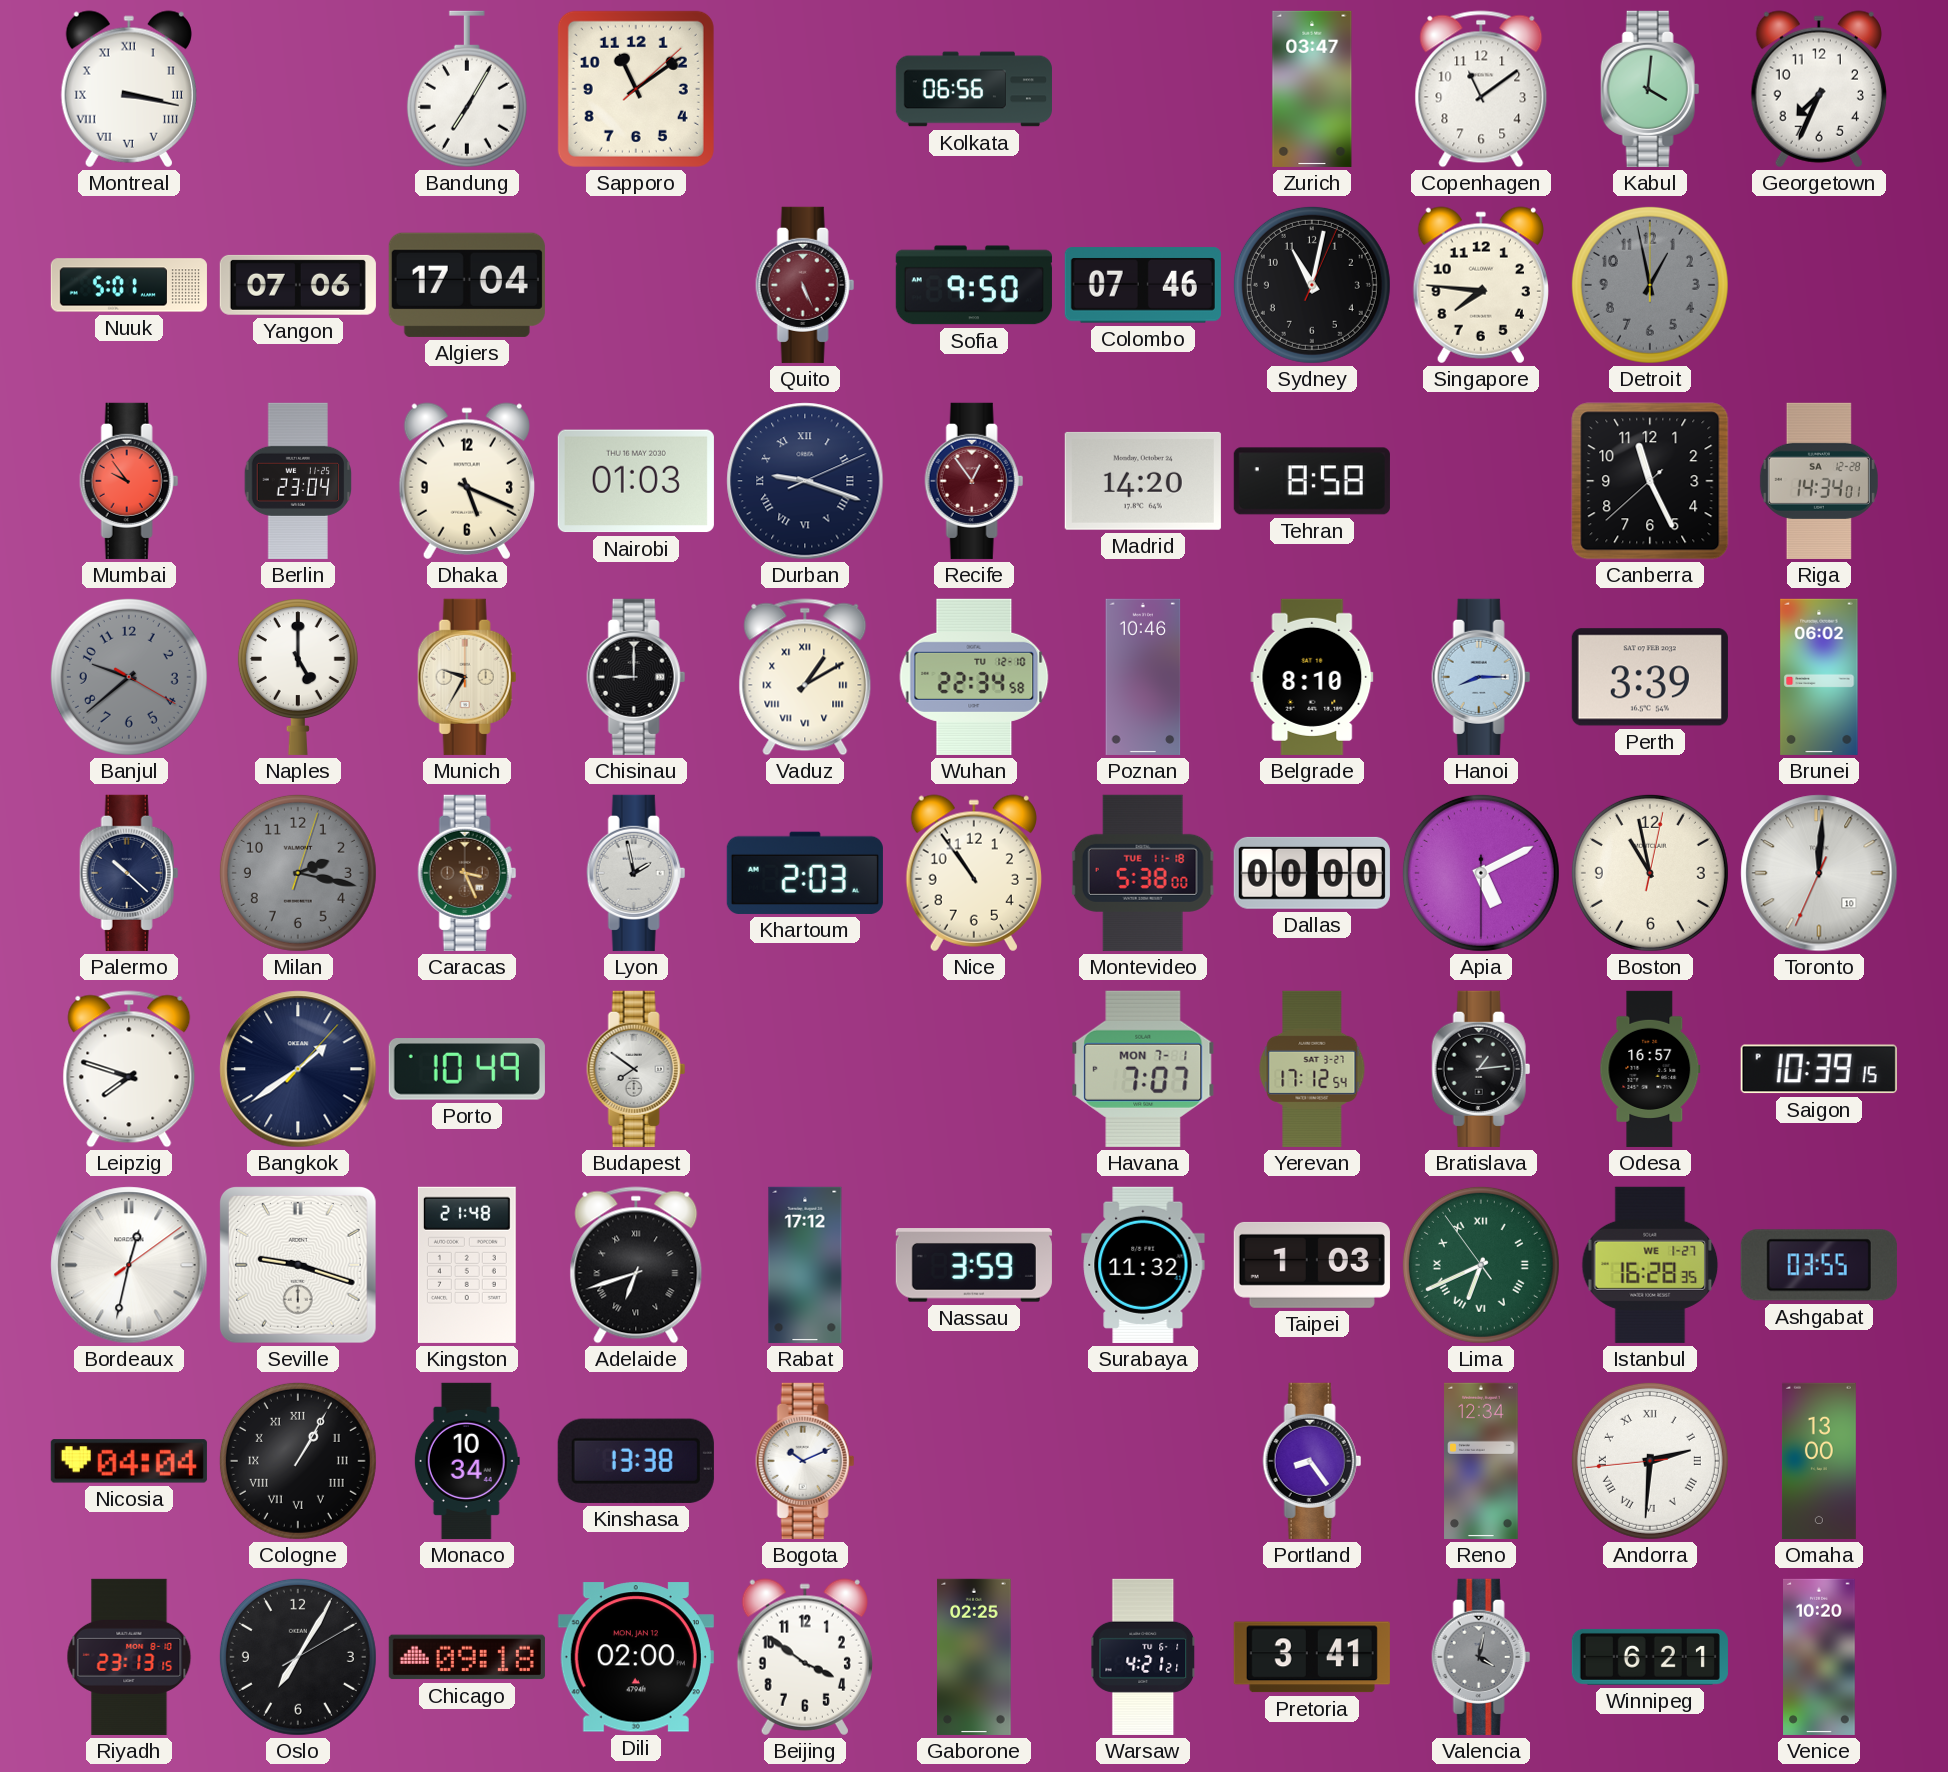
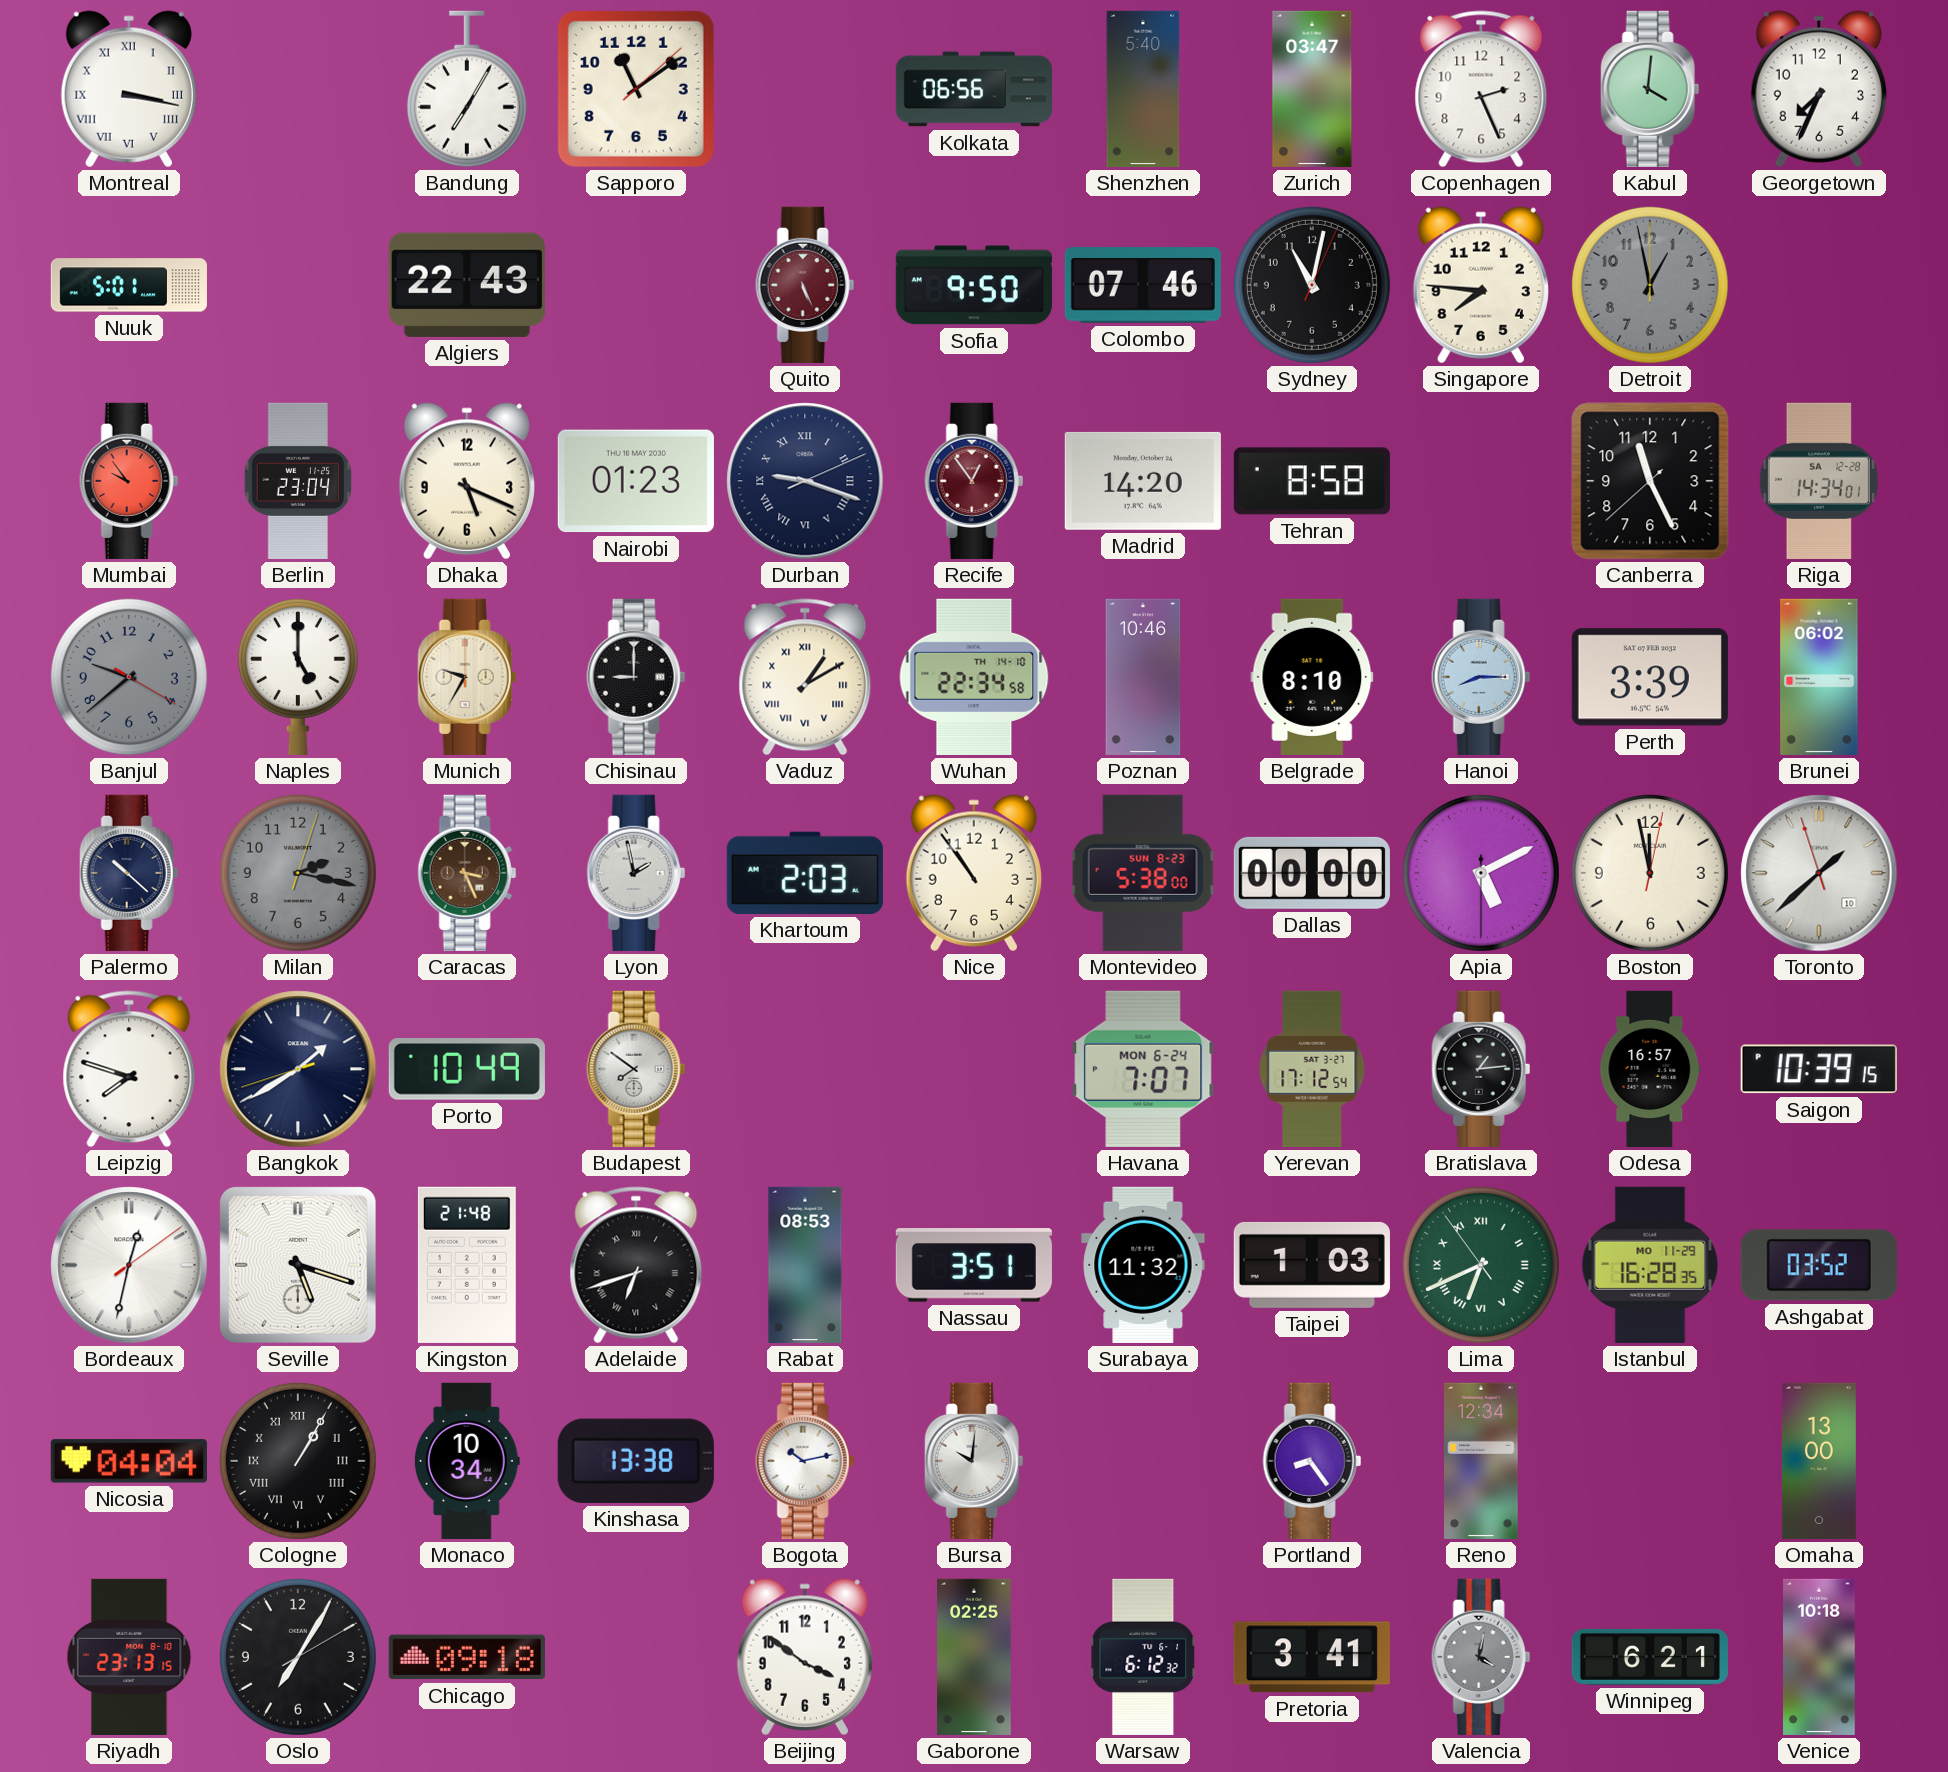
Shenzhen: none -> 5:40
Copenhagen: 11:09 -> 2:26
Yangon: 07:06 -> none
Algiers: 17:04 -> 22:43
Nairobi: 01:03 -> 01:23
Wuhan date: TU 12-10 -> TH 14-10
Montevideo date: TUE 11-18 -> SUN 8-23
Boston: 10:58 -> 11:58
Toronto: 12:00 -> 1:37
Bangkok: 1:39:07 -> 1:39:42
Havana date: MON 7-1 -> MON 6-24
Seville: 9:18 -> 5:18
Rabat: 17:12 -> 08:53
Nassau: 3:59 -> 3:51
Istanbul date: WE 1-27 -> MO 11-29
Ashgabat: 03:55 -> 03:52
Bogota: 10:11 -> 10:13
Bursa: none -> 10:01
Andorra: 2:30 -> none
Dili: 02:00 -> none
Warsaw: 4:21 -> 6:12
Venice: 10:20 -> 10:18
